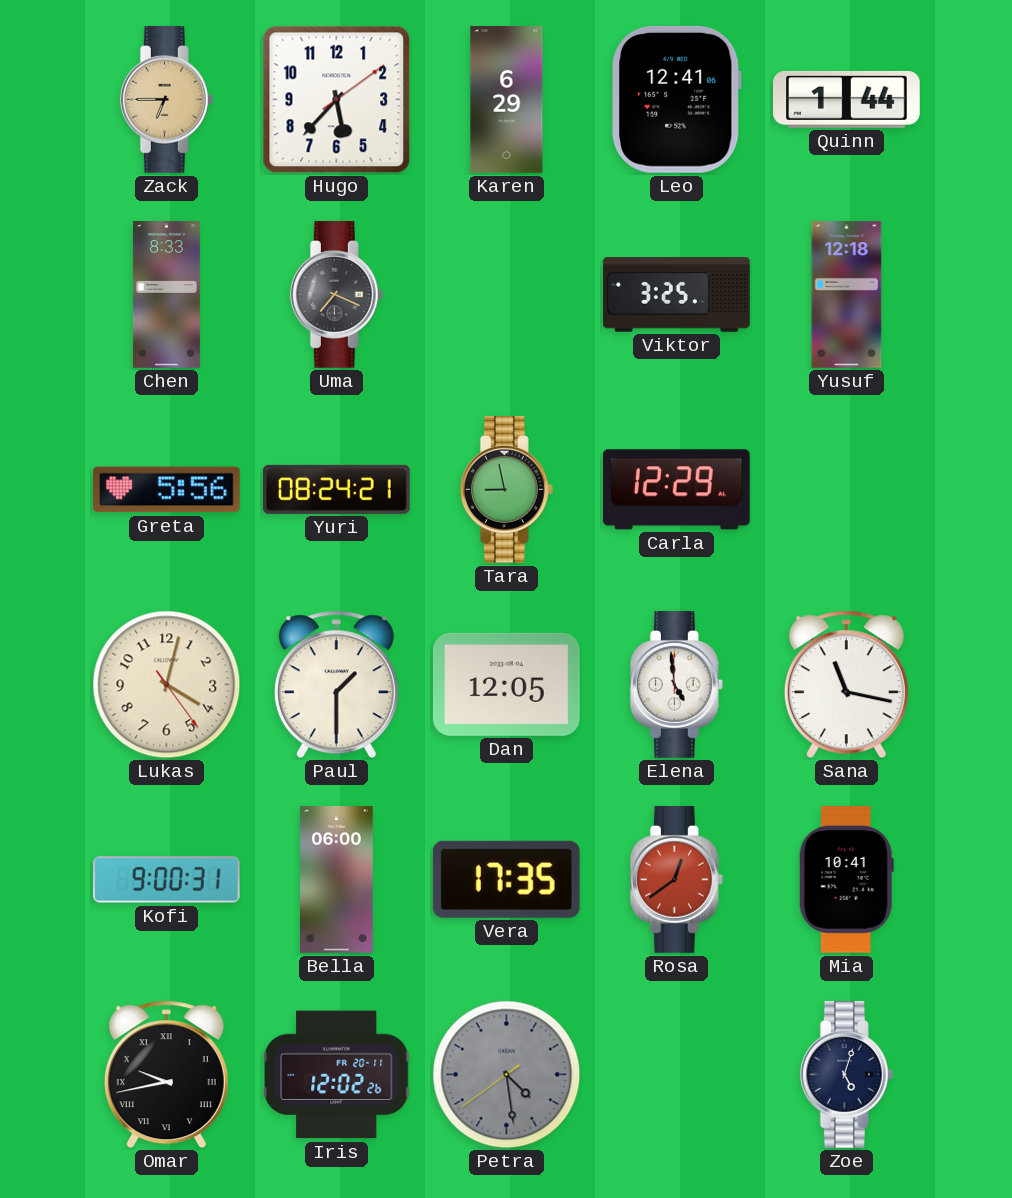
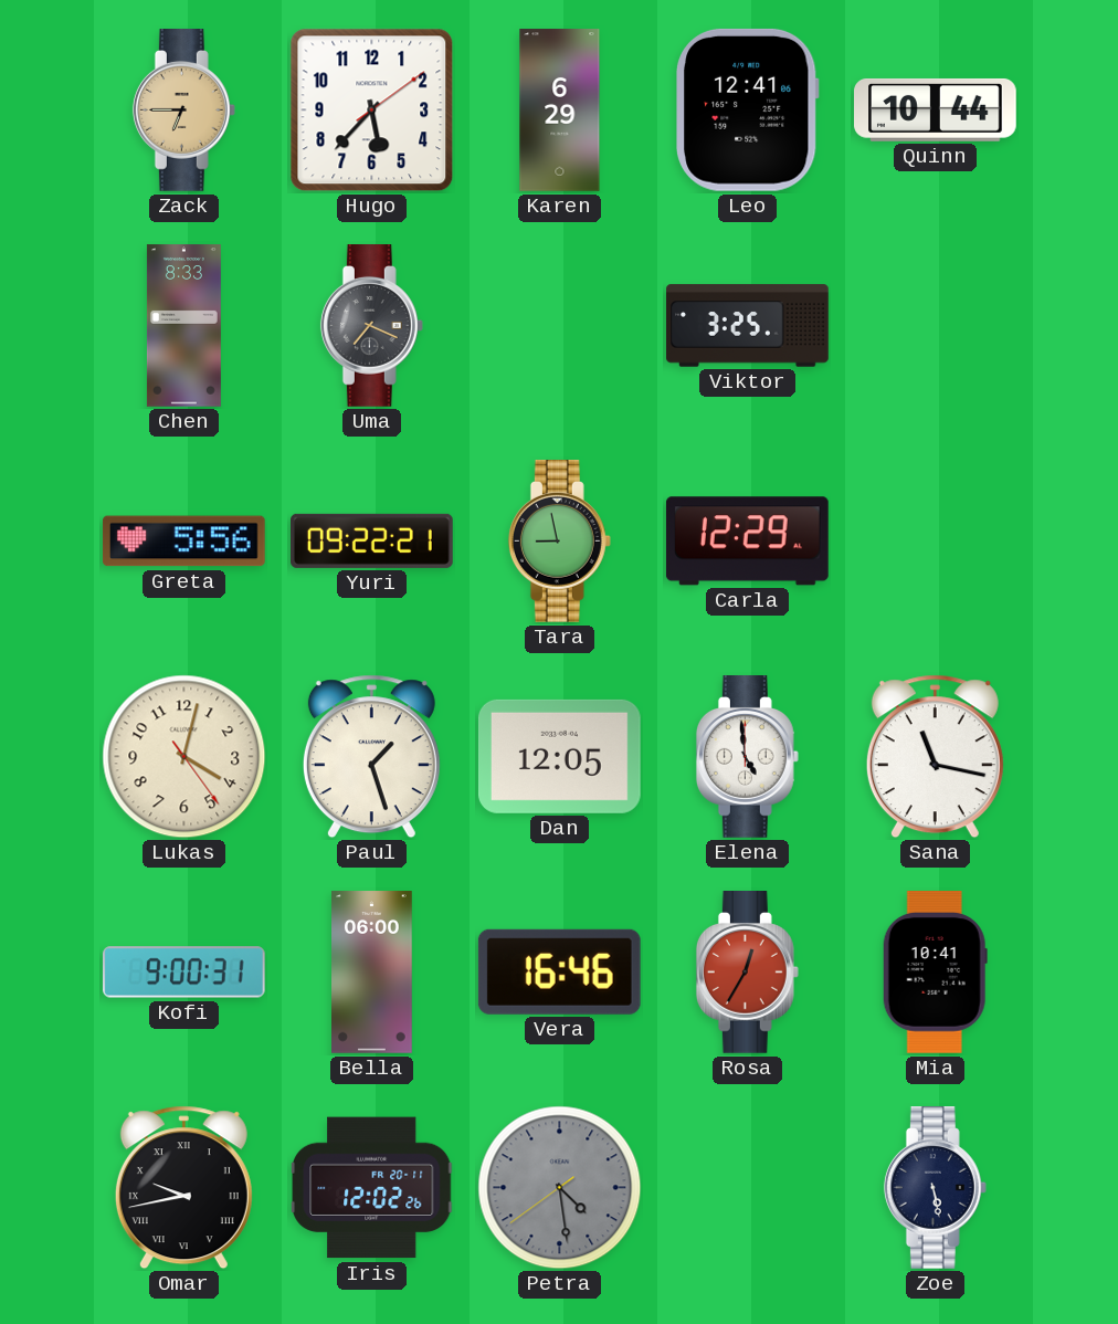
Quinn: 1:44 -> 10:44
Yusuf: 12:18 -> none
Yuri: 08:24 -> 09:22
Paul: 1:30 -> 1:27
Vera: 17:35 -> 16:46
Rosa: 12:39 -> 12:35
Zoe: 5:03 -> 5:28
